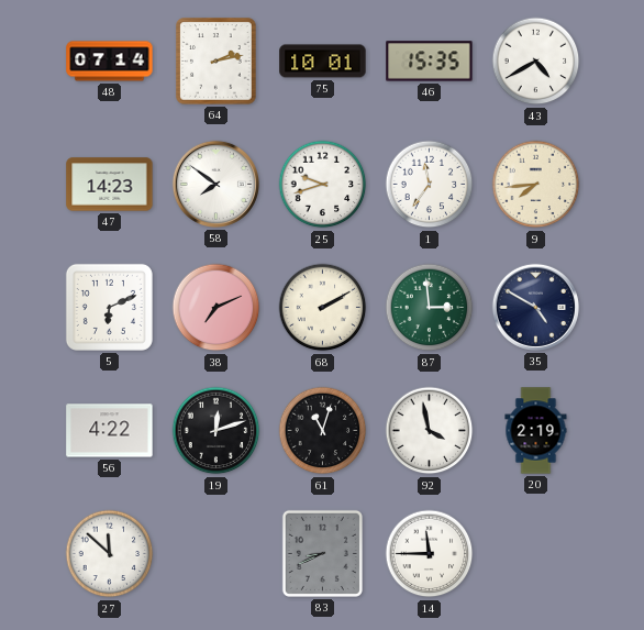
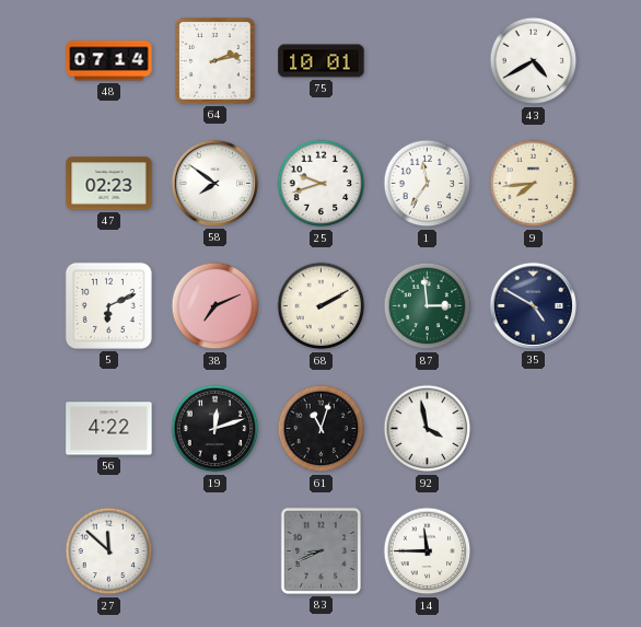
46: 15:35 -> none
47: 14:23 -> 02:23
20: 2:19 -> none
